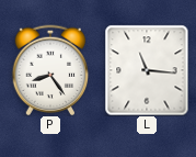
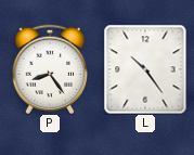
L: 11:16 -> 10:24
